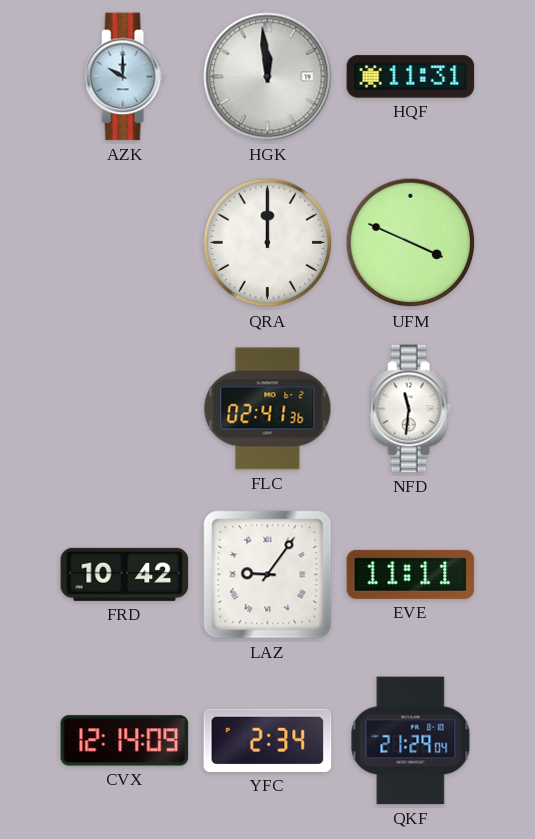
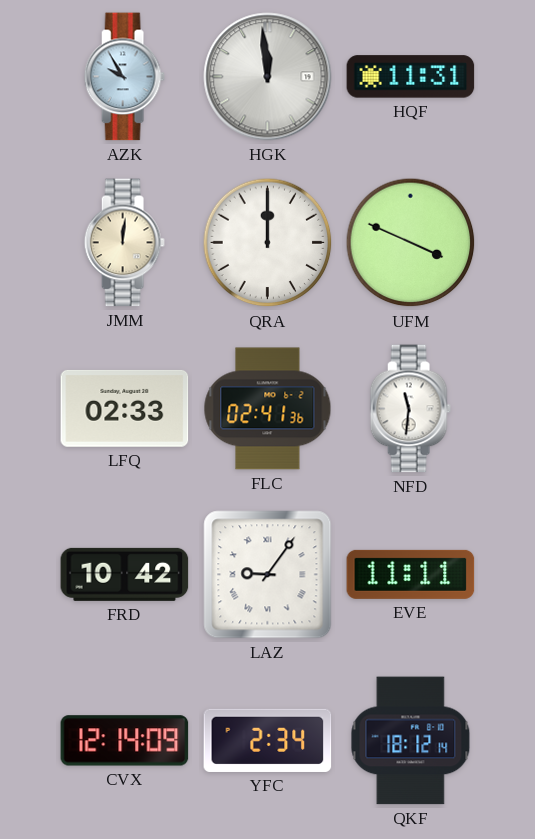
AZK: 10:00 -> 9:55
JMM: none -> 12:01
LFQ: none -> 02:33
QKF: 21:29 -> 18:12
